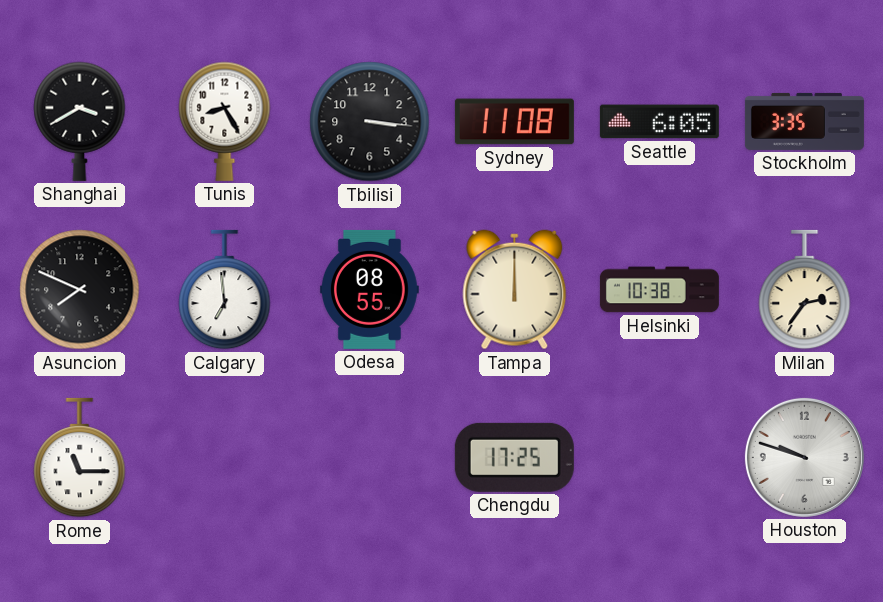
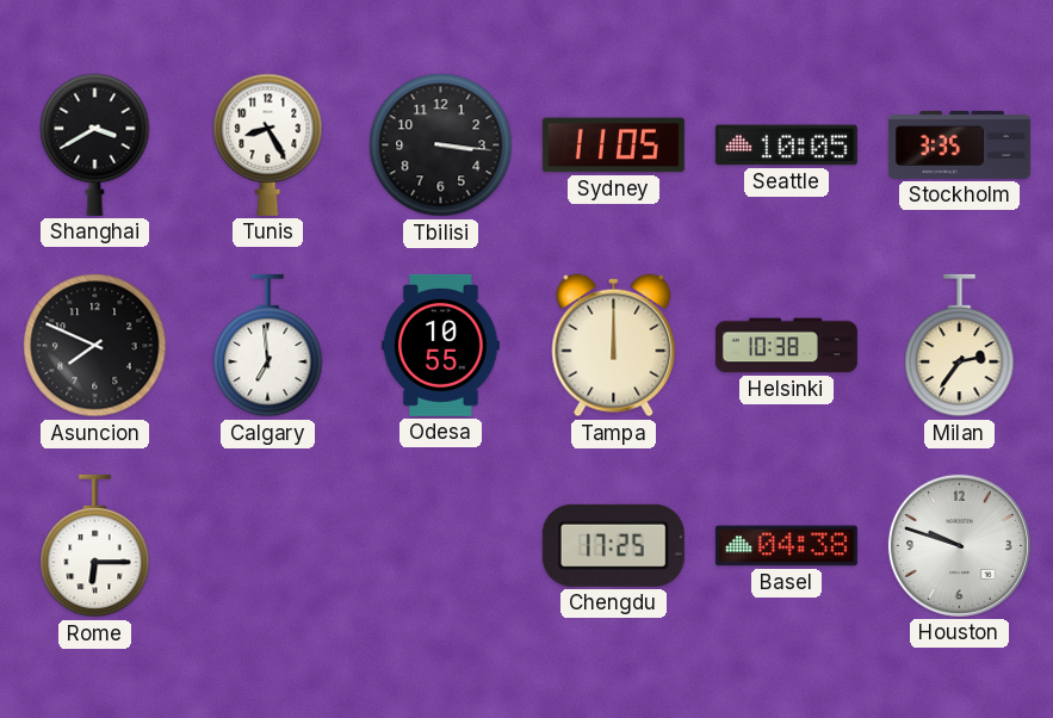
Sydney: 11:08 -> 11:05
Seattle: 6:05 -> 10:05
Odesa: 08:55 -> 10:55
Rome: 11:15 -> 6:15
Basel: none -> 04:38
